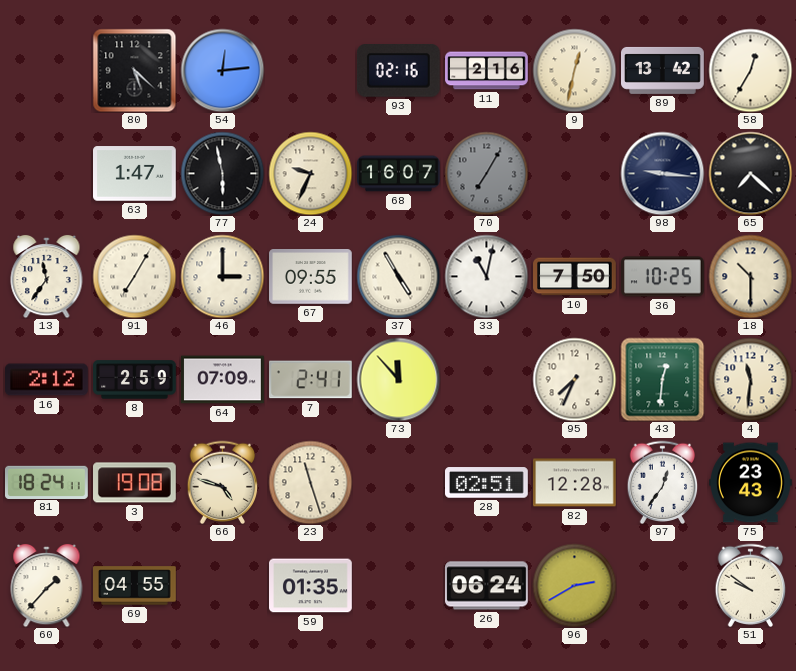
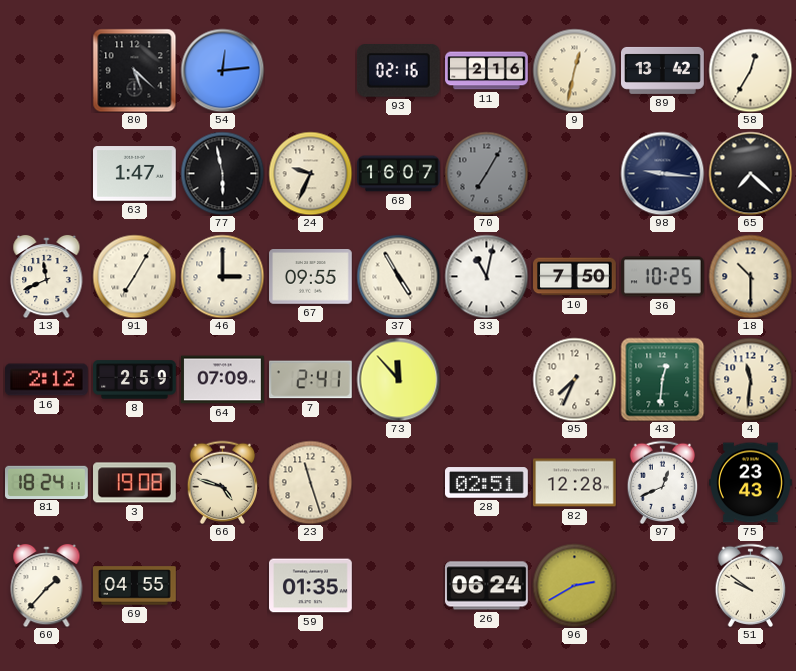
13: 11:36 -> 11:41
97: 12:36 -> 12:41
